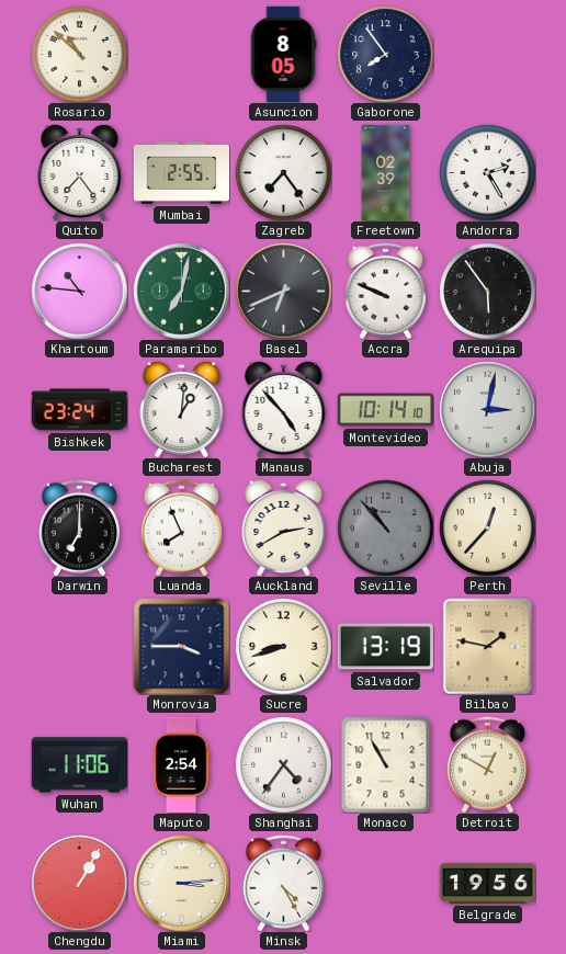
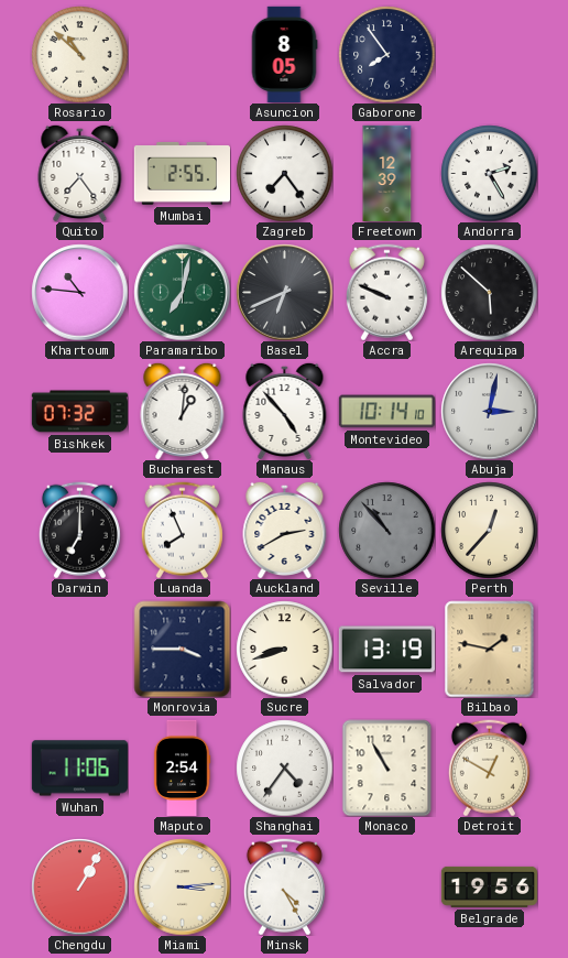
Freetown: 02:39 -> 12:39
Arequipa: 5:54 -> 5:52
Bishkek: 23:24 -> 07:32
